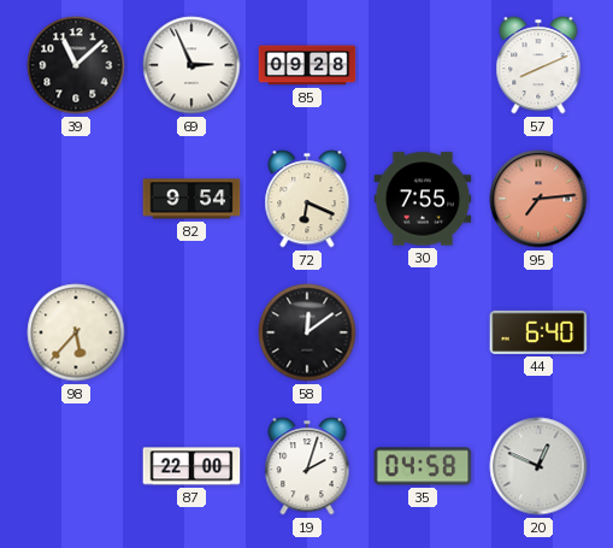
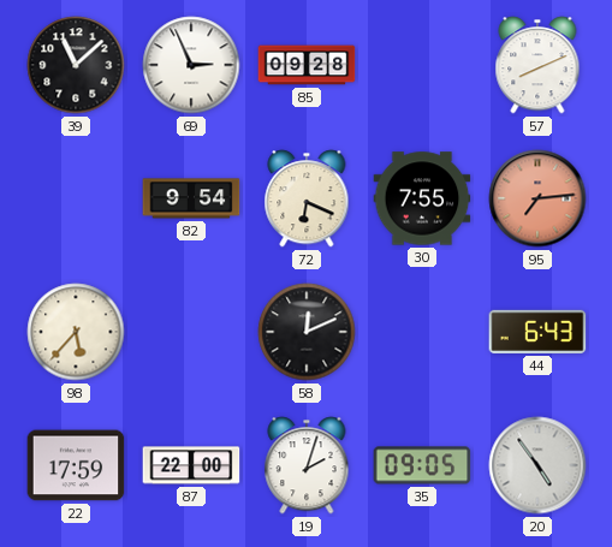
58: 12:09 -> 12:11
44: 6:40 -> 6:43
22: none -> 17:59
35: 04:58 -> 09:05
20: 12:49 -> 4:54
